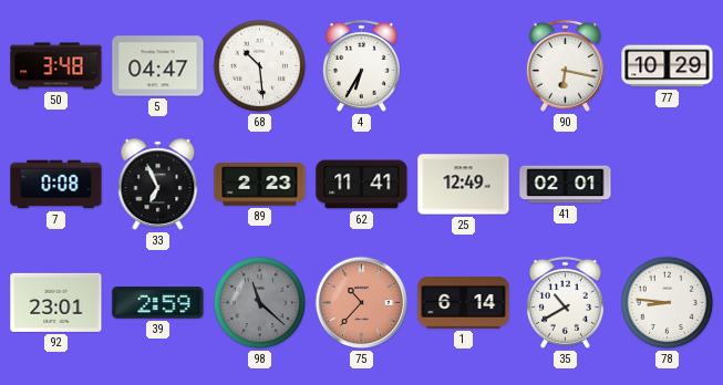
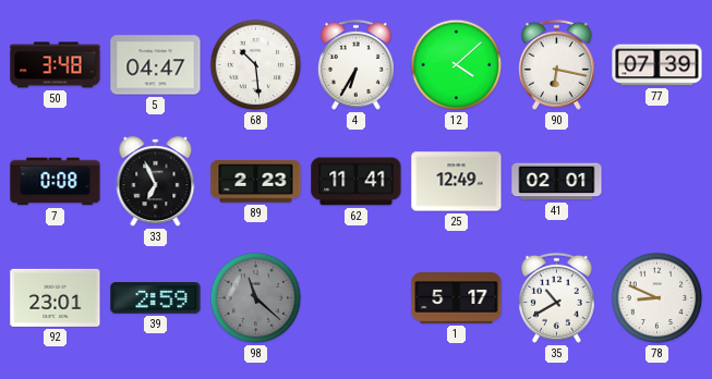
12: none -> 4:08
77: 10:29 -> 07:39
75: 10:37 -> none
1: 6:14 -> 5:17
78: 8:46 -> 8:49
